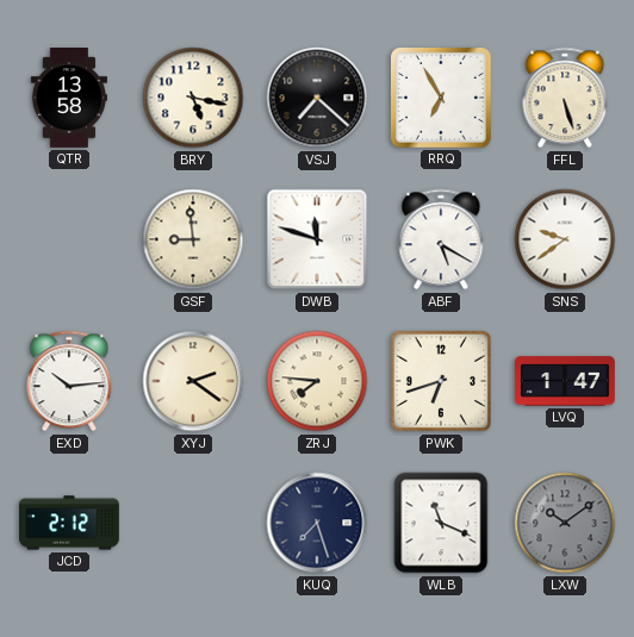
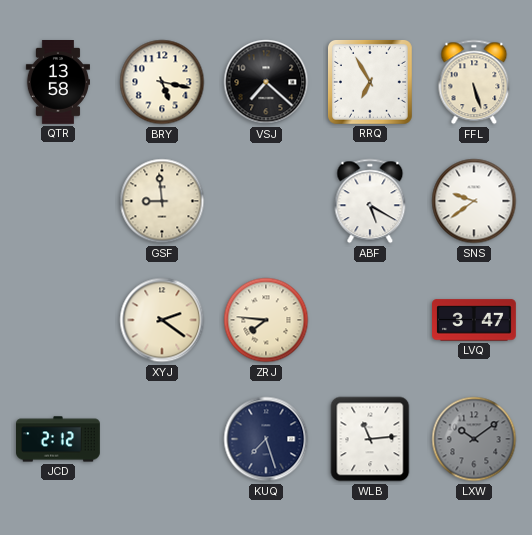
DWB: 11:48 -> none
EXD: 10:14 -> none
PWK: 6:42 -> none
LVQ: 1:47 -> 3:47
WLB: 11:19 -> 11:14
